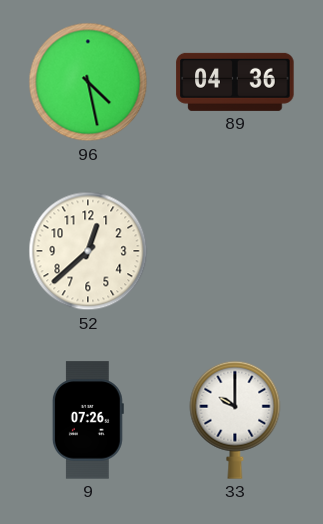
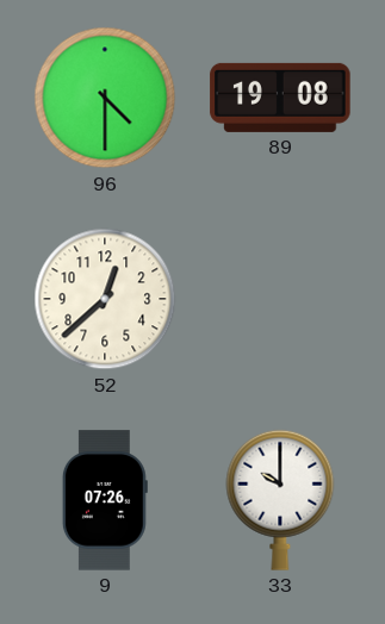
96: 4:28 -> 4:30
89: 04:36 -> 19:08
